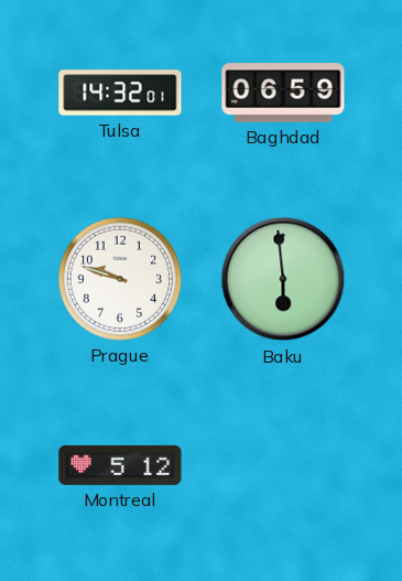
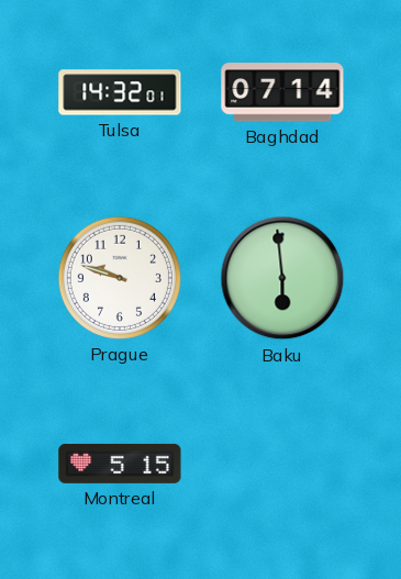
Baghdad: 06:59 -> 07:14
Montreal: 5:12 -> 5:15
